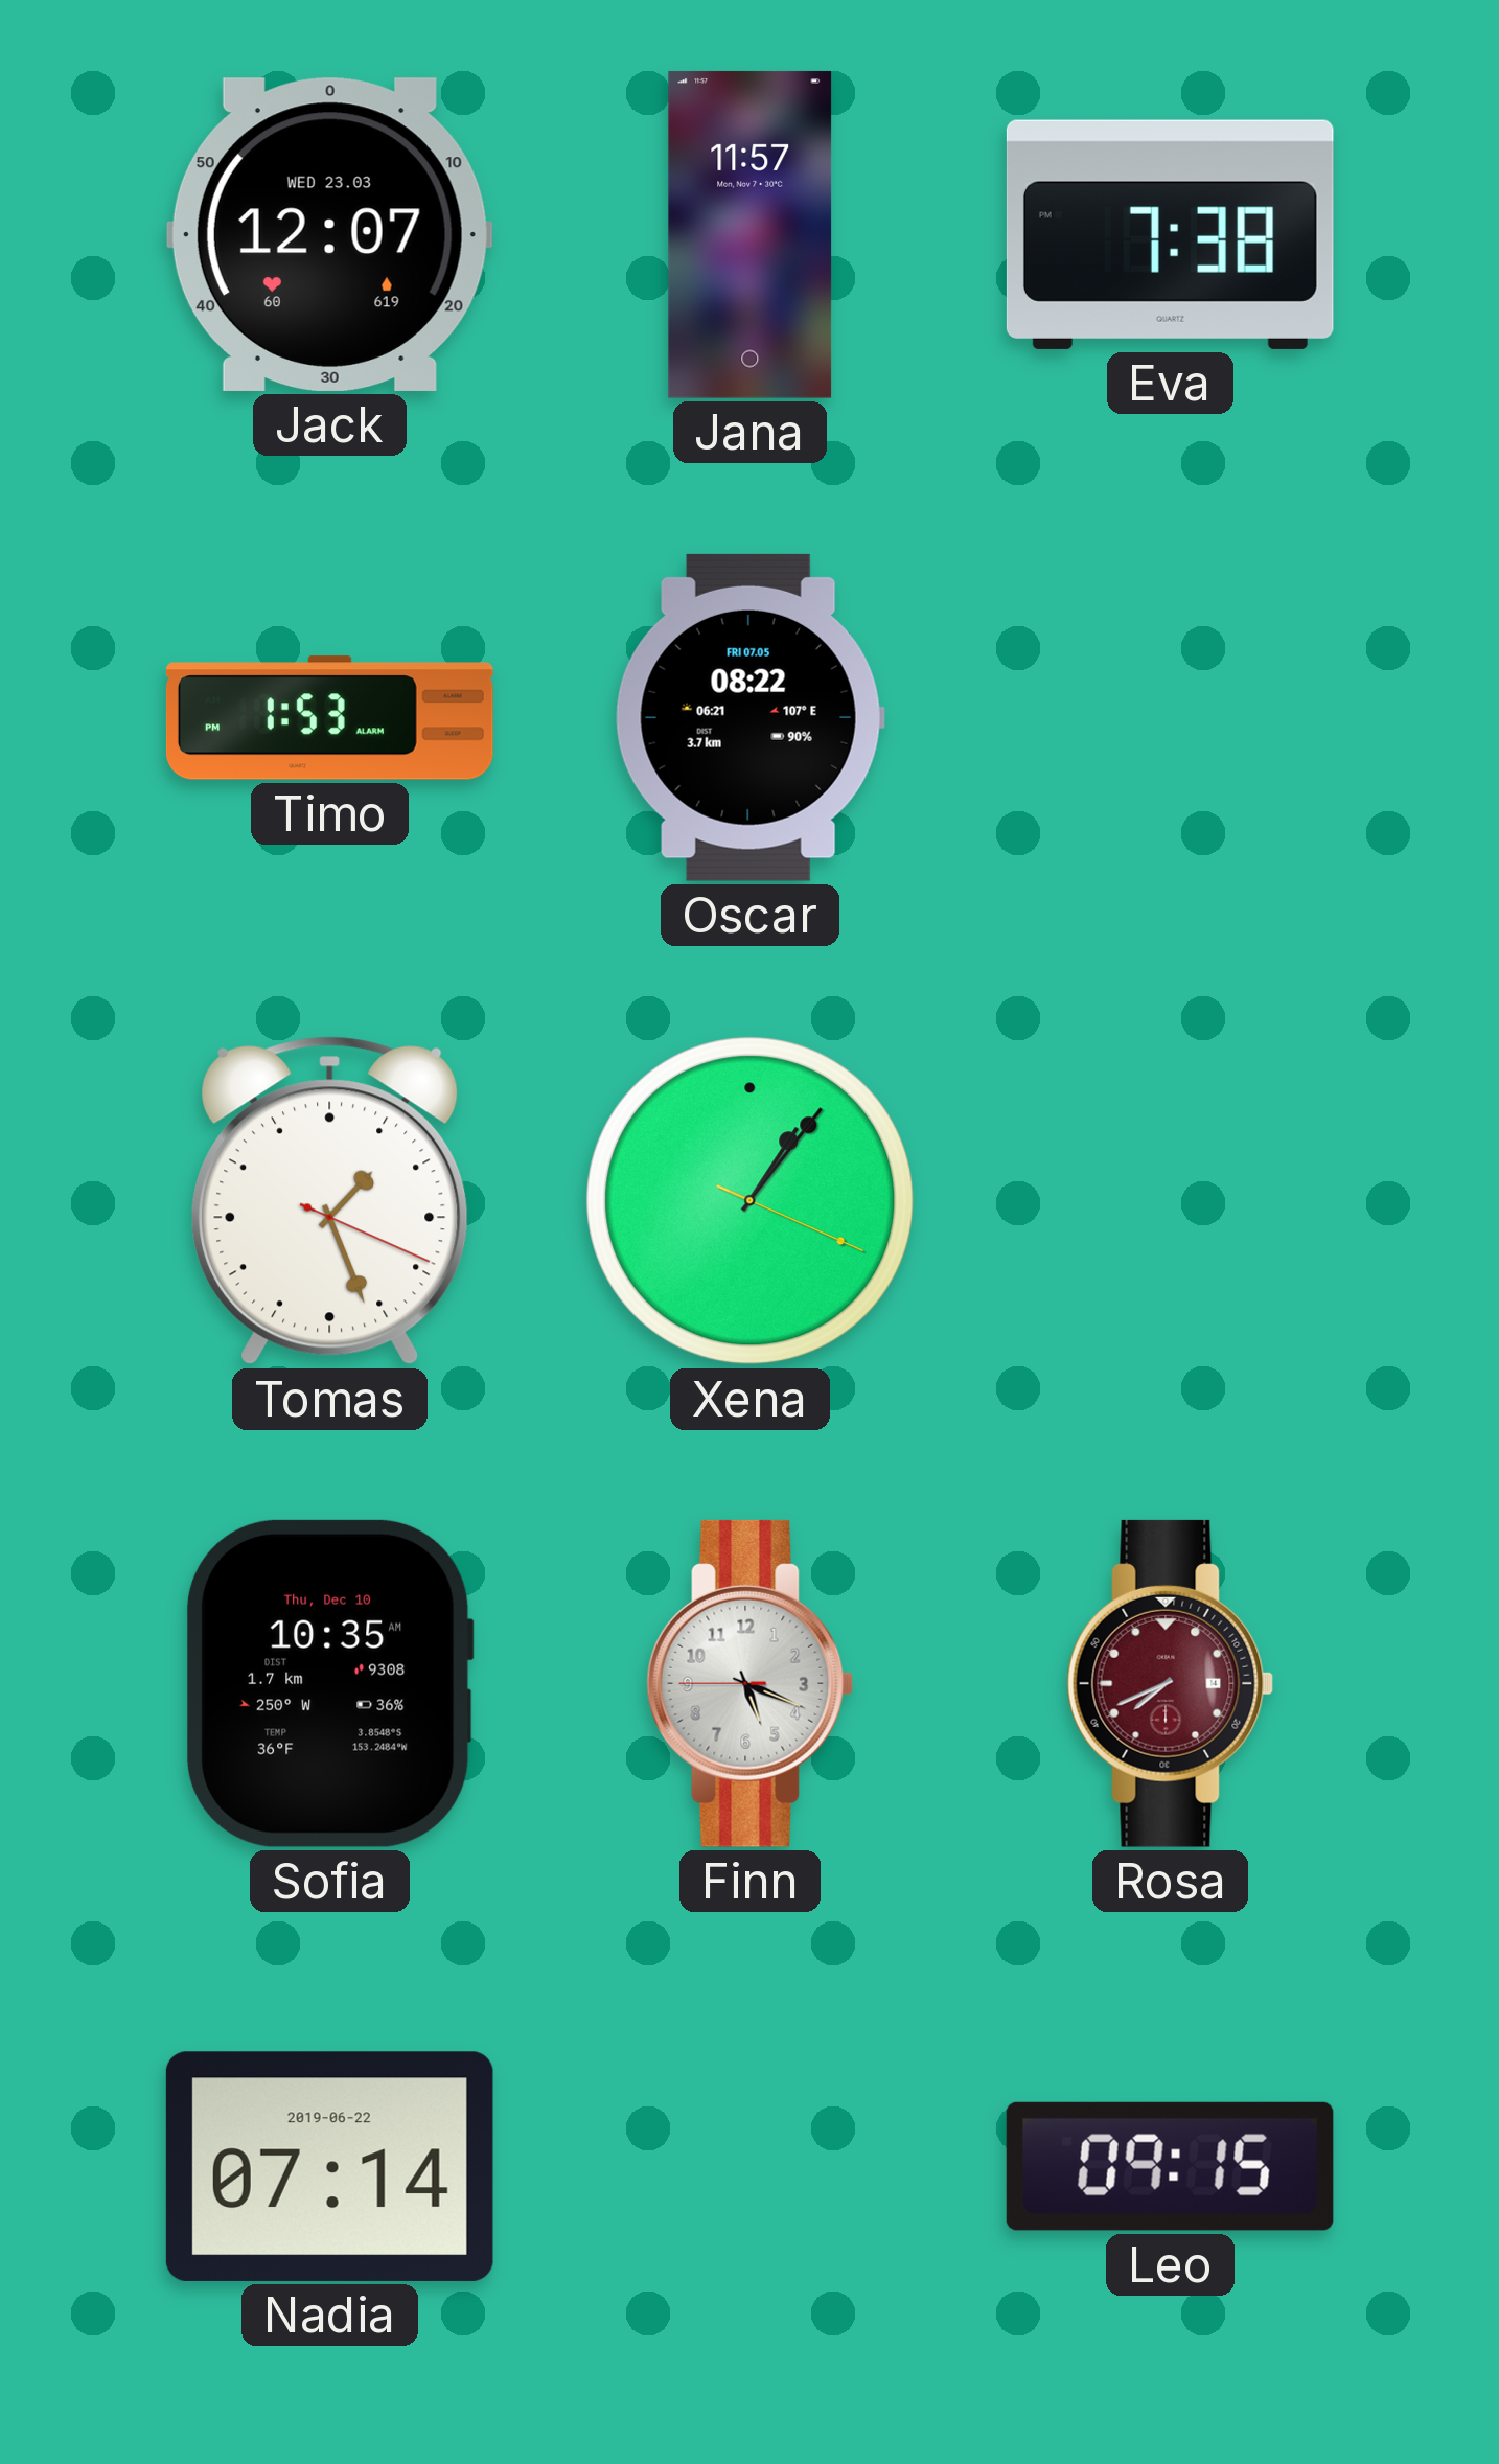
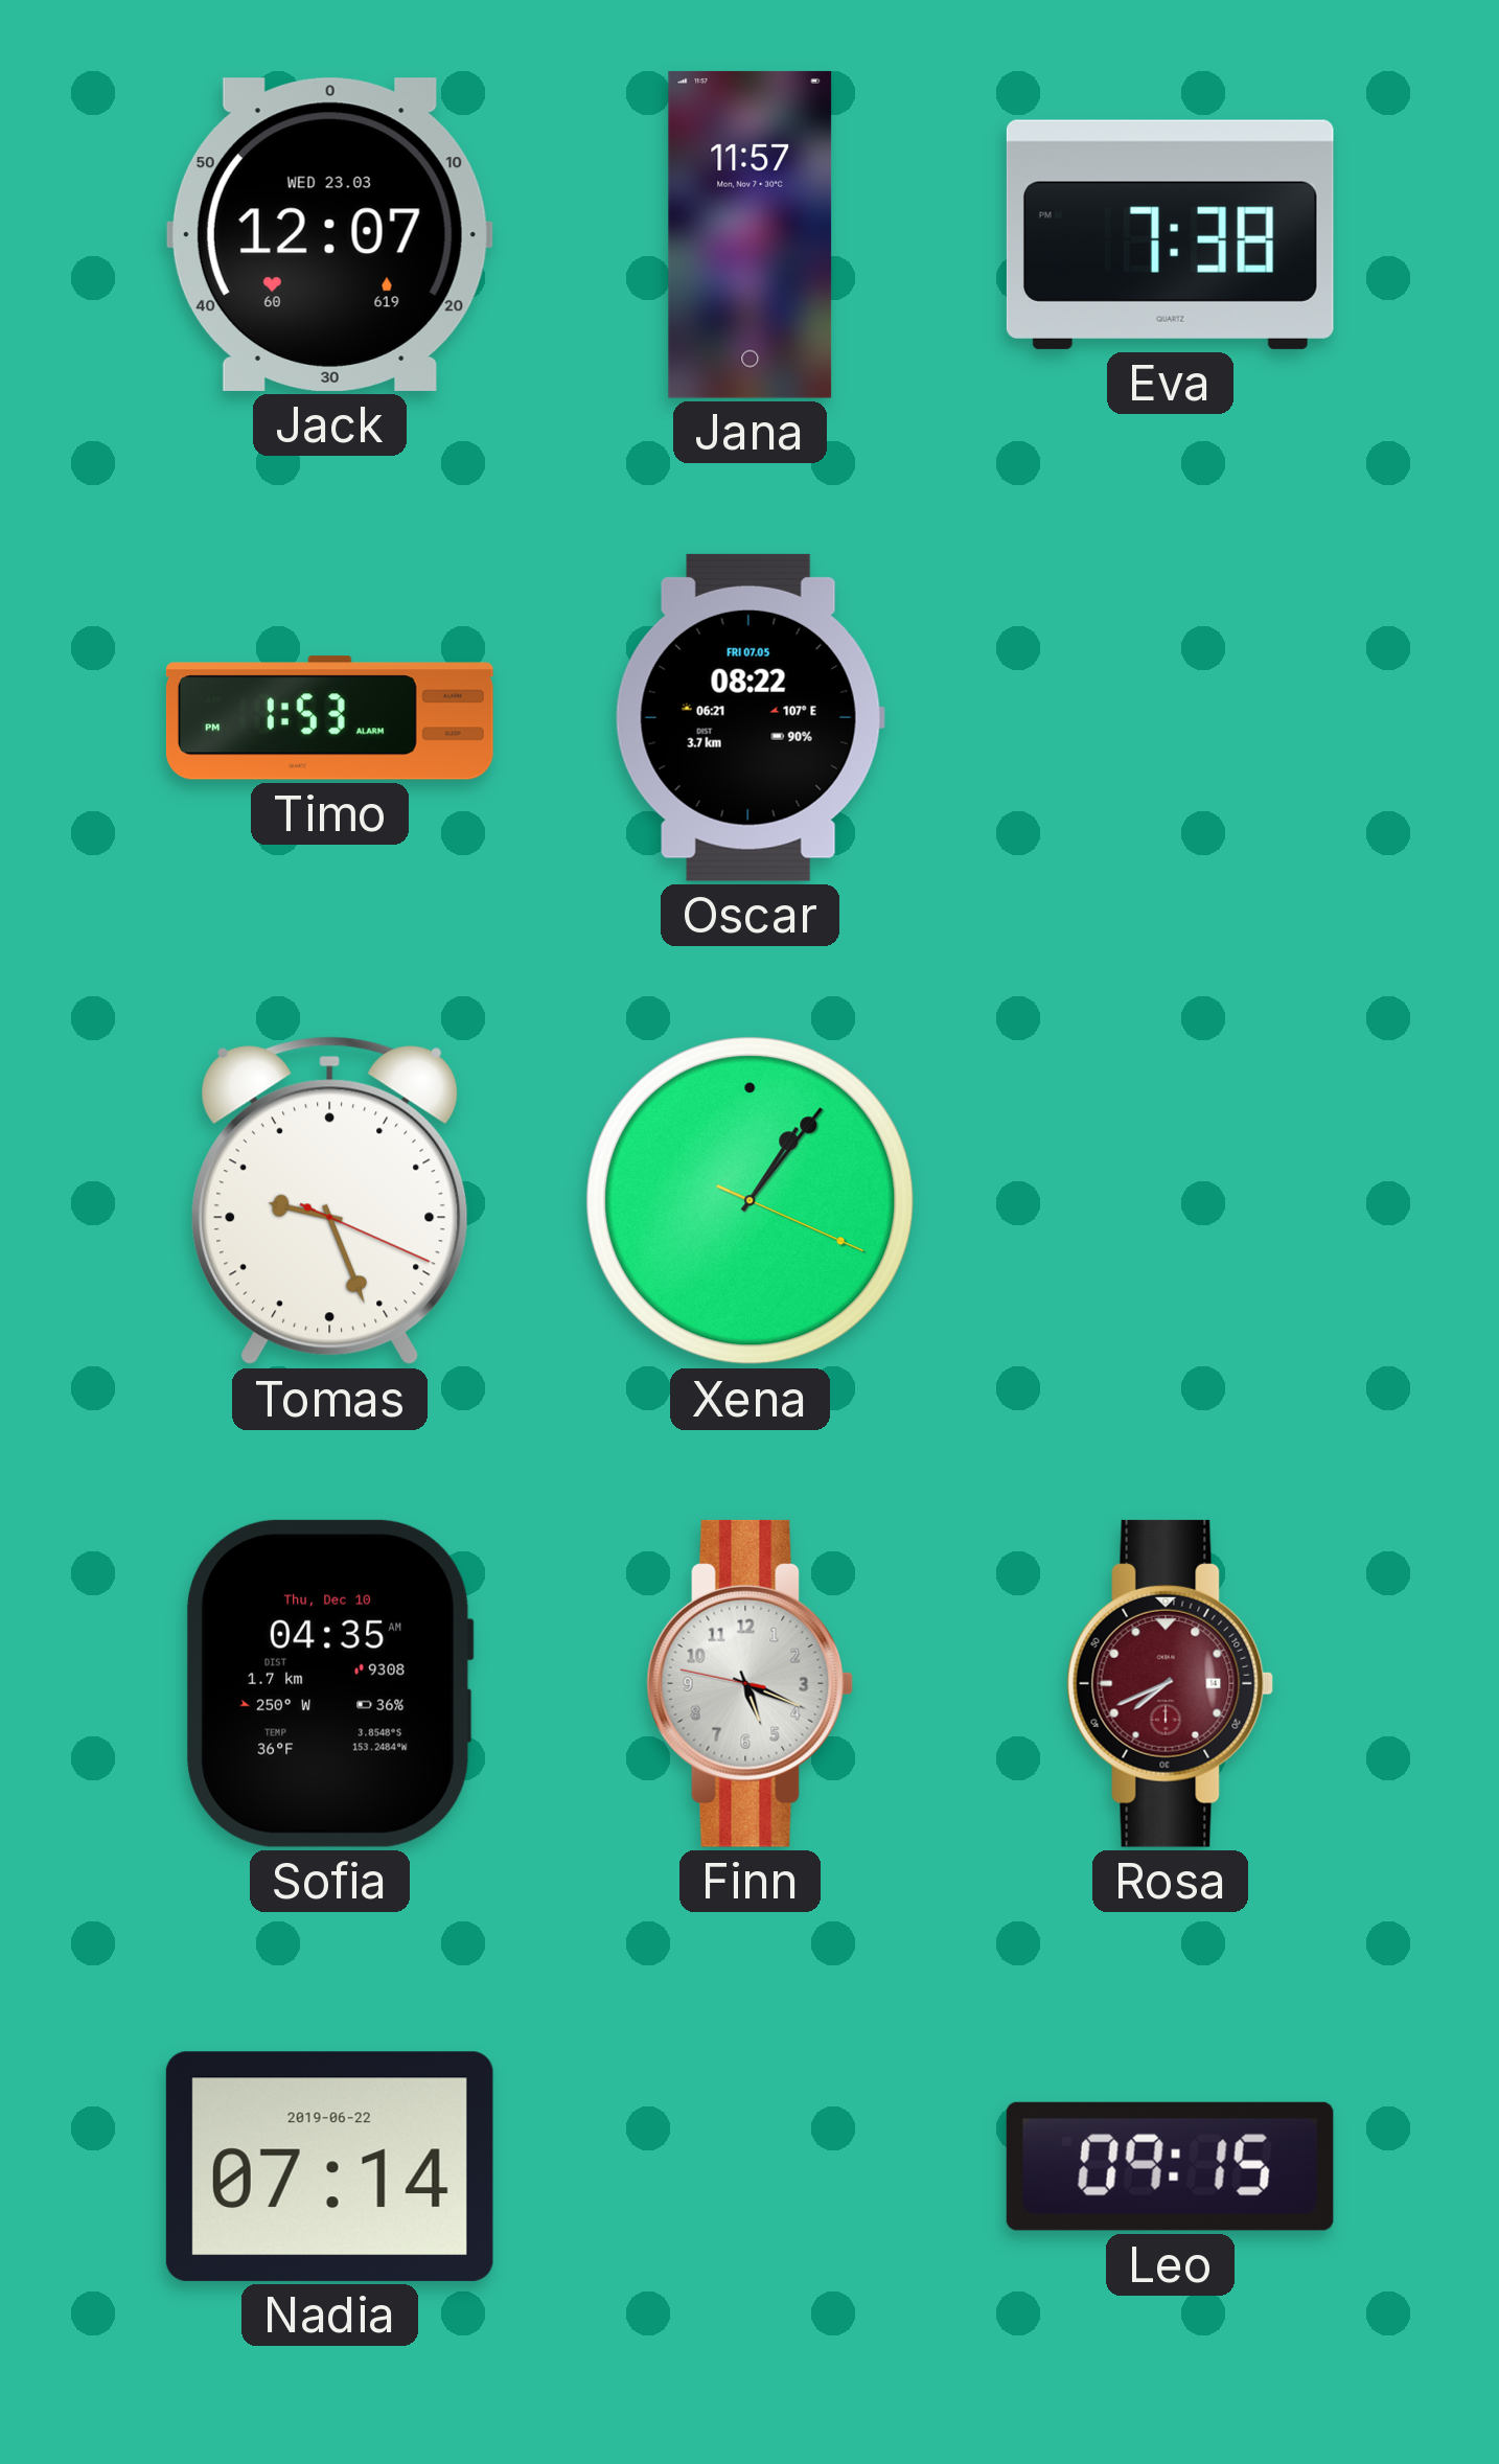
Tomas: 1:26 -> 9:26
Sofia: 10:35 -> 04:35
Finn: 5:18:45 -> 5:18:47
